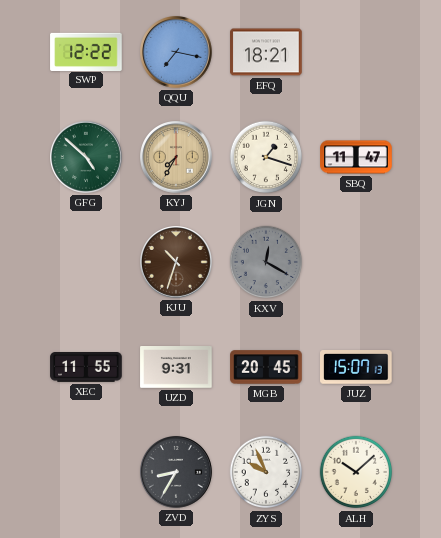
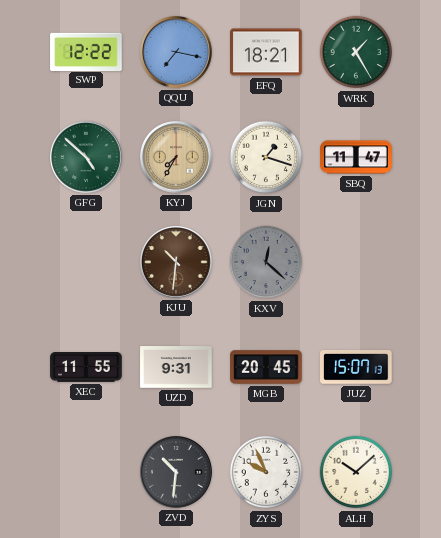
WRK: none -> 1:25
KJU: 10:33 -> 10:31
KXV: 12:20 -> 12:22
ZVD: 8:35 -> 10:31
